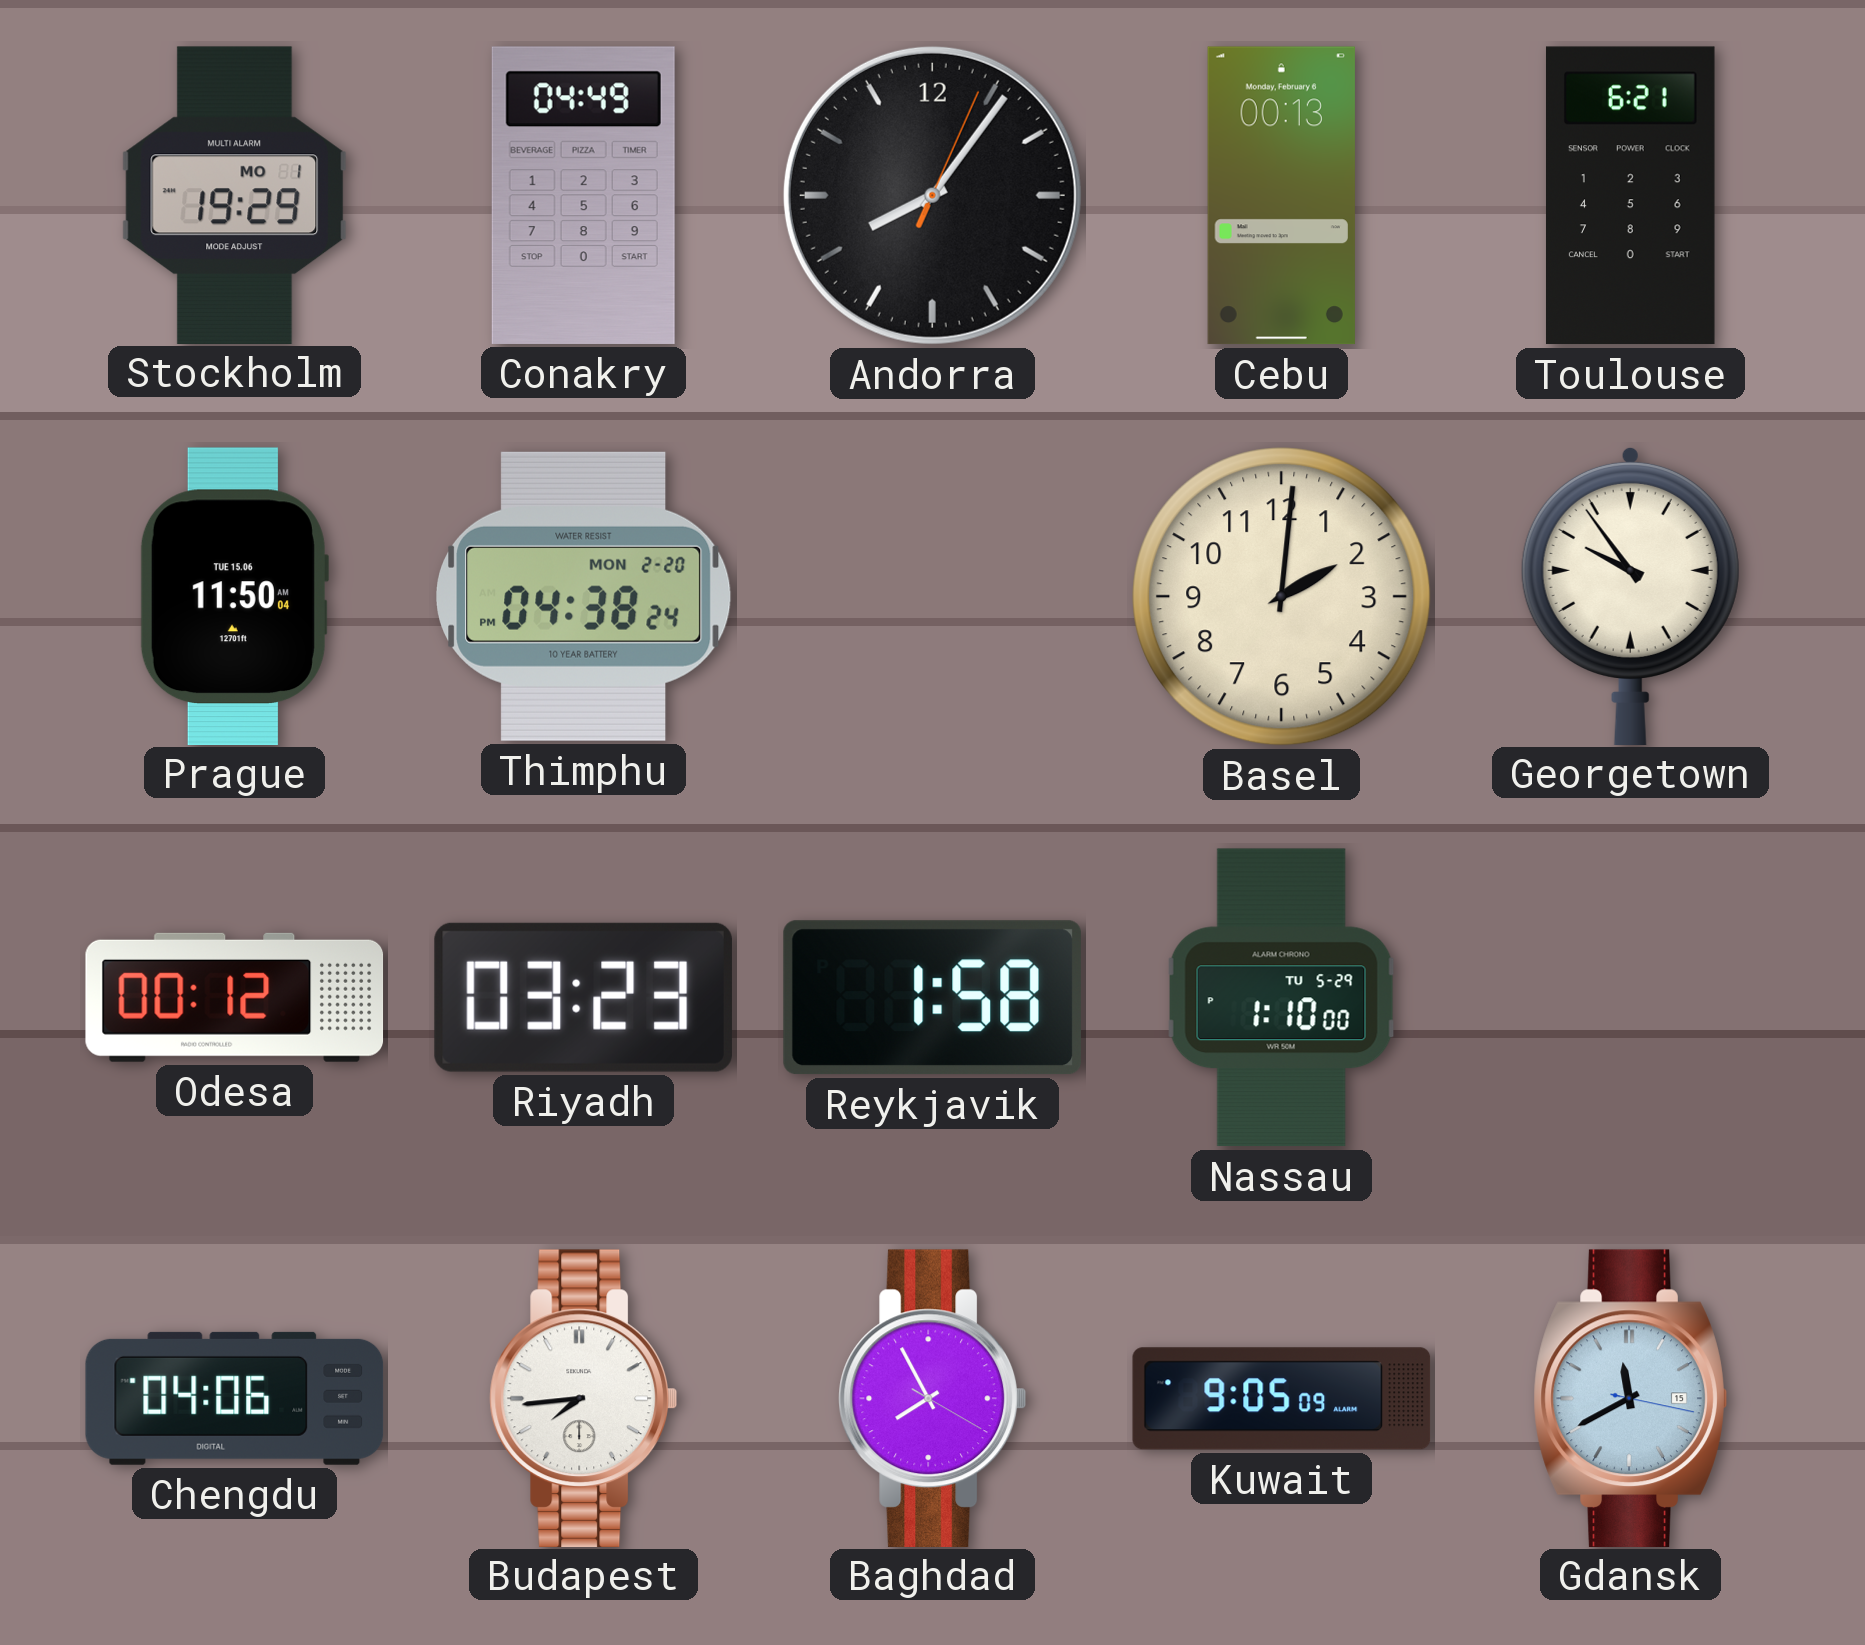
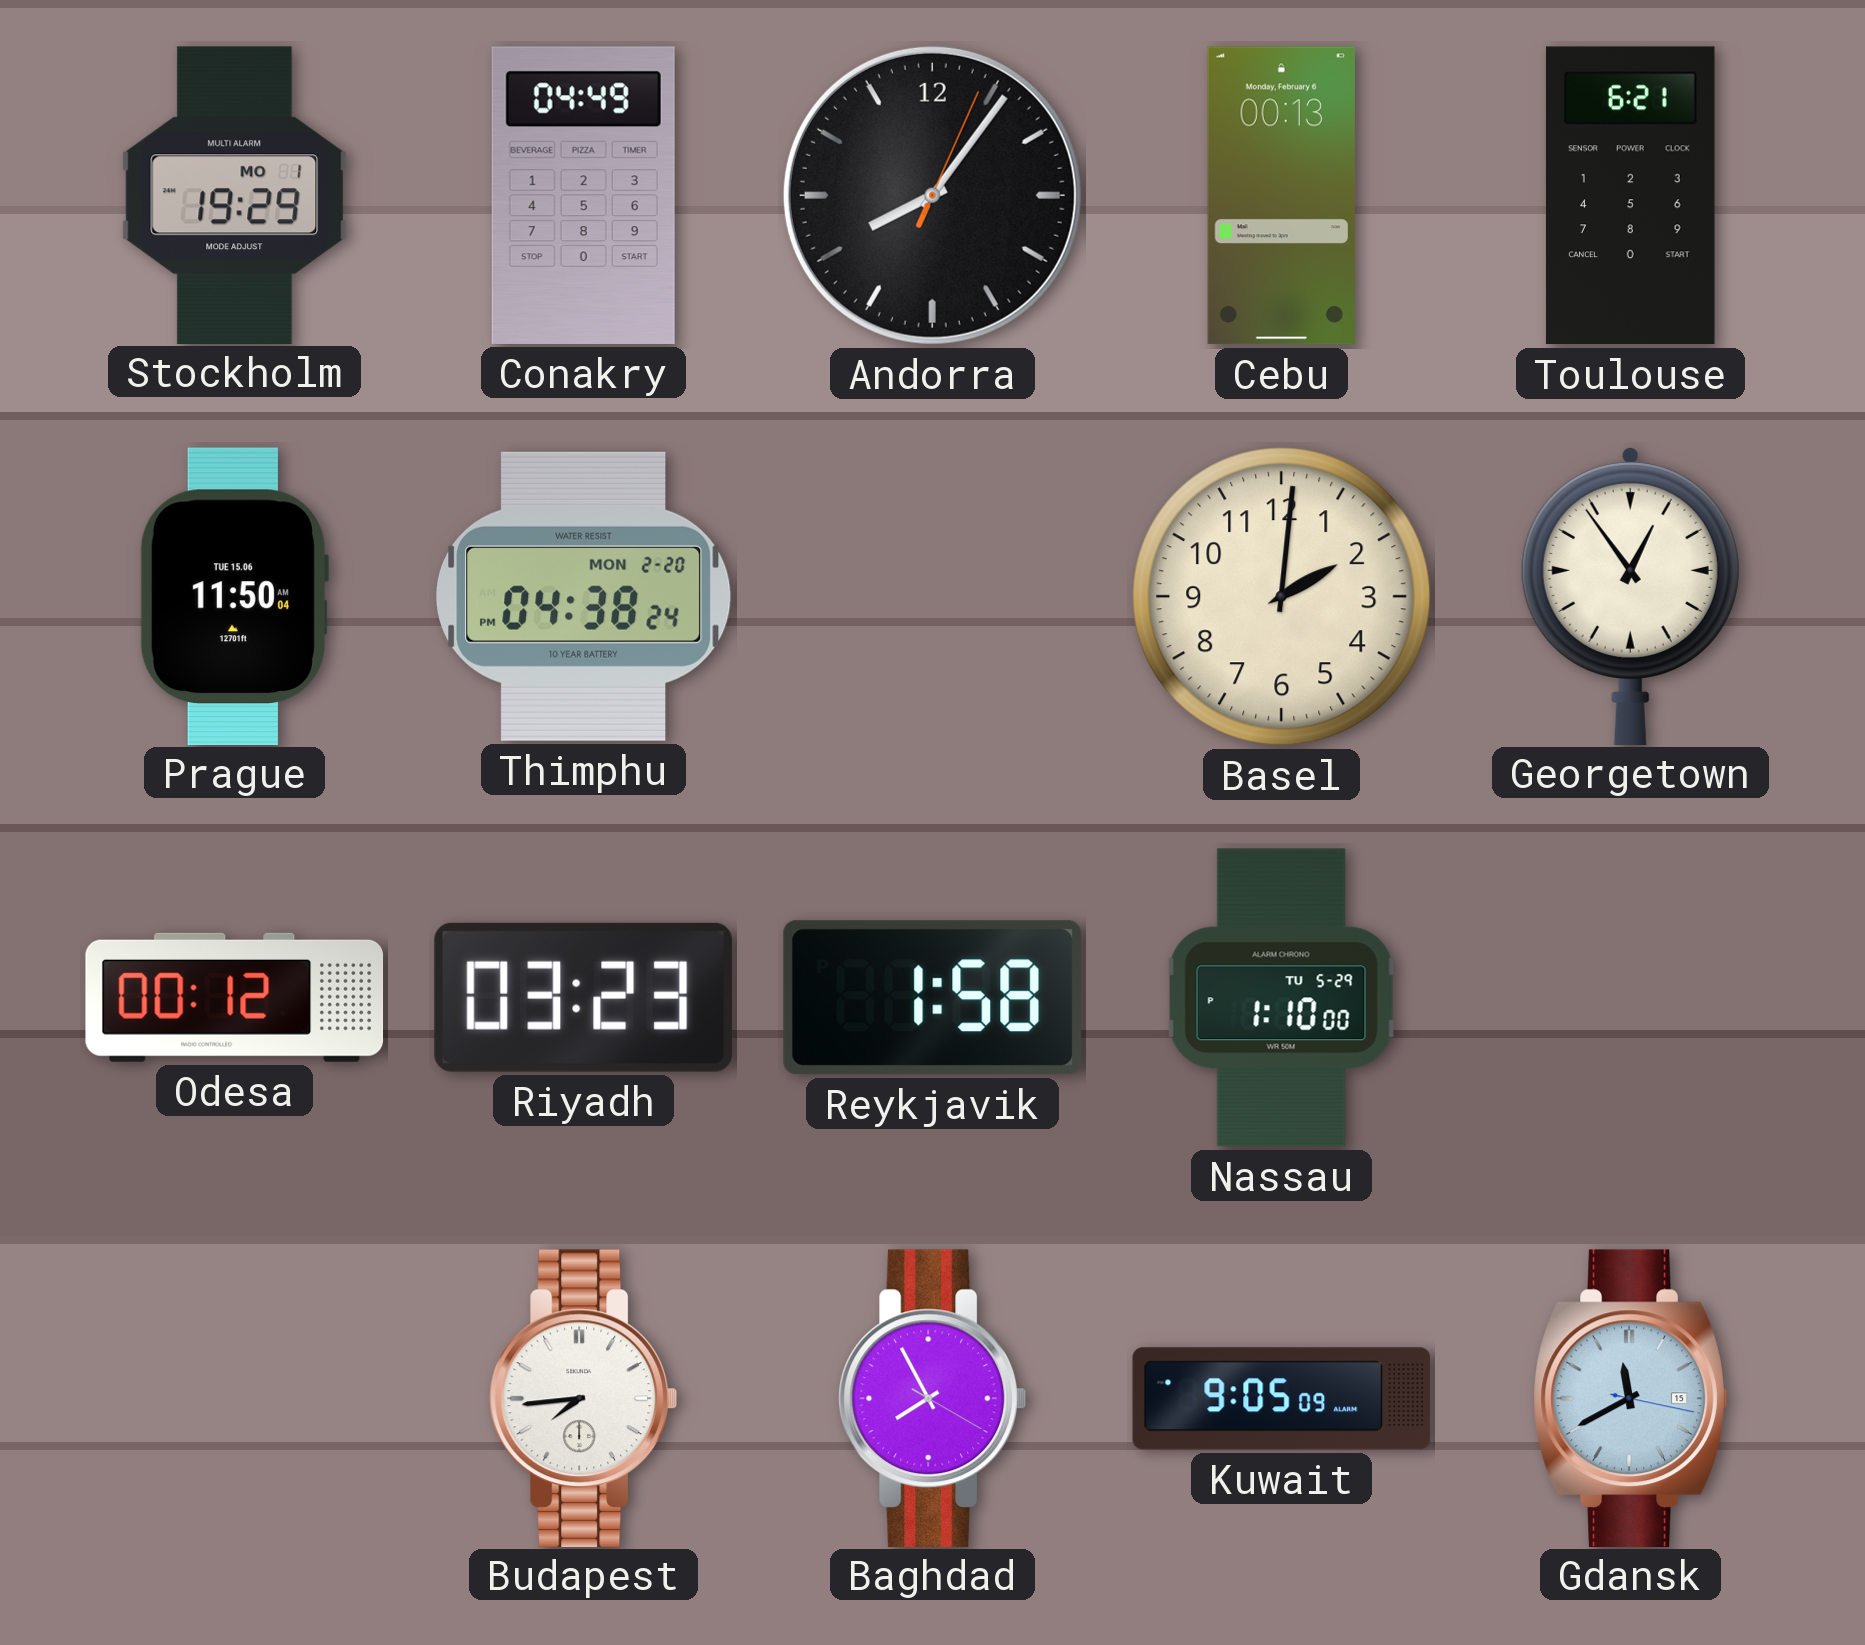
Georgetown: 9:54 -> 12:54
Chengdu: 04:06 -> none
